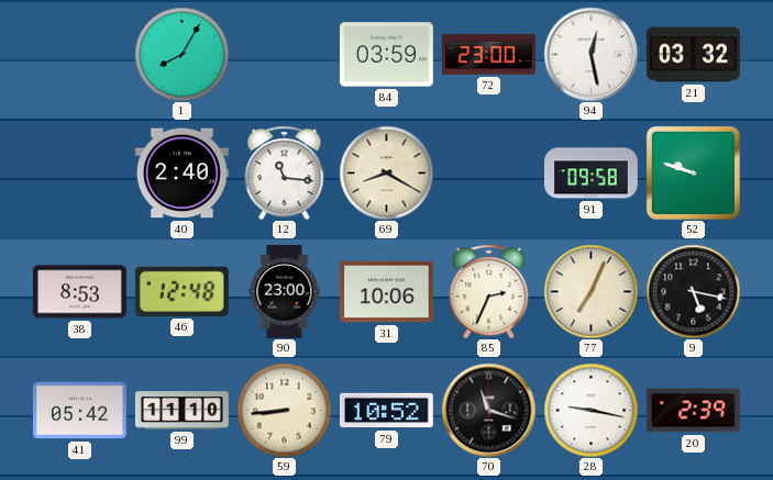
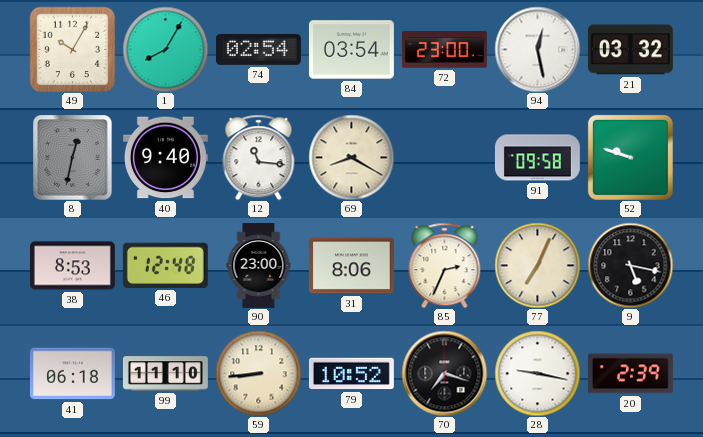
49: none -> 10:05
74: none -> 02:54
84: 03:59 -> 03:54
8: none -> 12:32
40: 2:40 -> 9:40
31: 10:06 -> 8:06
41: 05:42 -> 06:18
70: 11:18 -> 7:18
